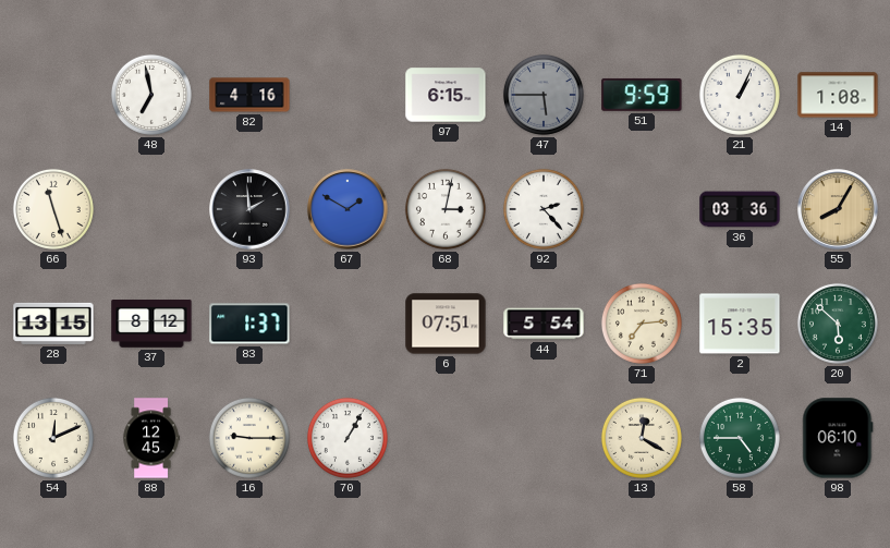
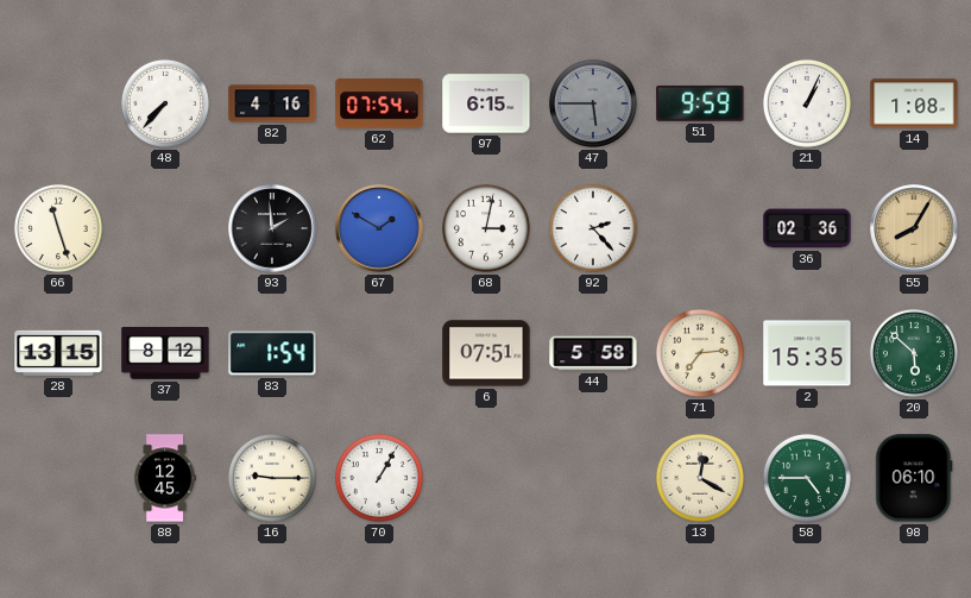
48: 6:58 -> 7:37
62: none -> 07:54
36: 03:36 -> 02:36
83: 1:37 -> 1:54
44: 5:54 -> 5:58
54: 12:11 -> none
